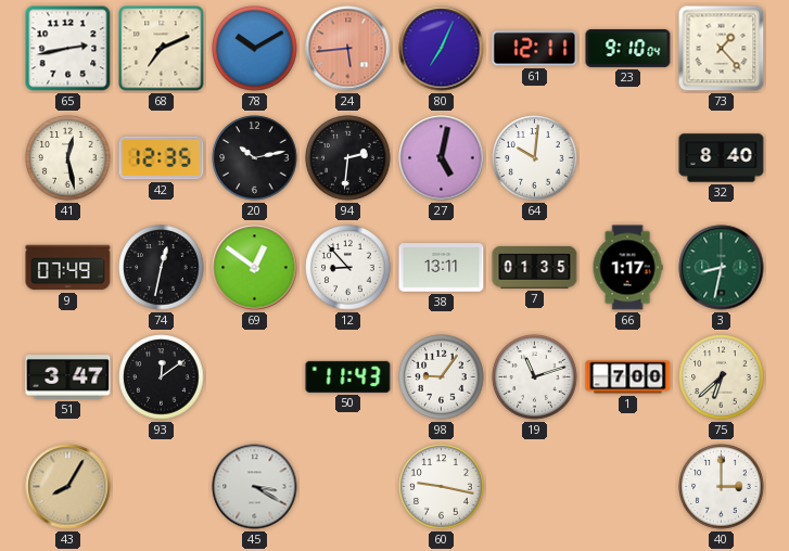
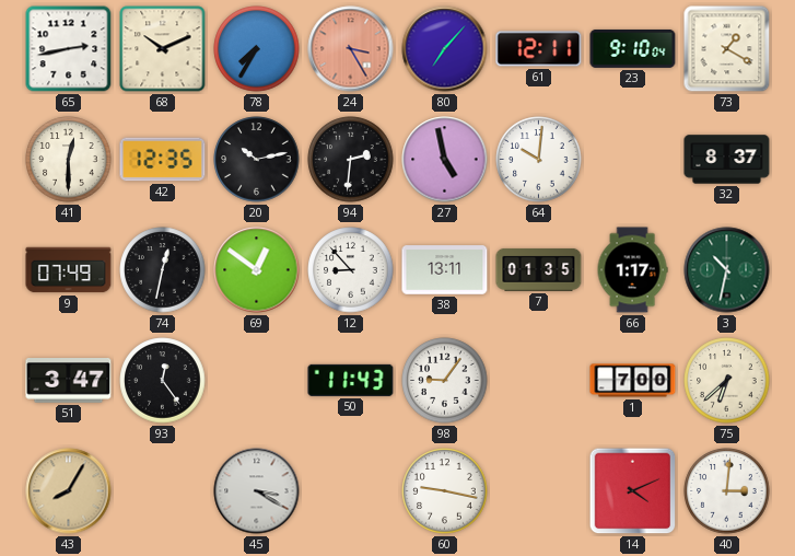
68: 7:11 -> 10:11
78: 10:10 -> 7:35
24: 5:44 -> 3:25
80: 7:04 -> 7:07
73: 1:23 -> 1:20
41: 12:28 -> 12:30
27: 5:02 -> 4:58
32: 8:40 -> 8:37
3: 8:32 -> 10:32
93: 12:09 -> 12:24
19: 11:12 -> none
14: none -> 4:11
40: 3:00 -> 3:01
